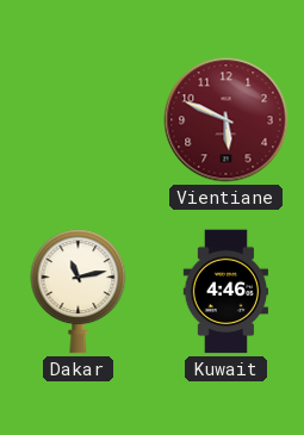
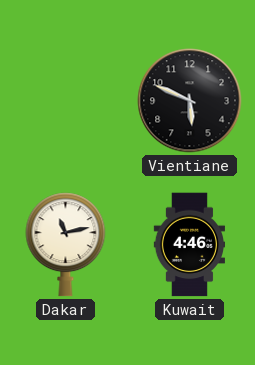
Vientiane dial: burgundy -> black
